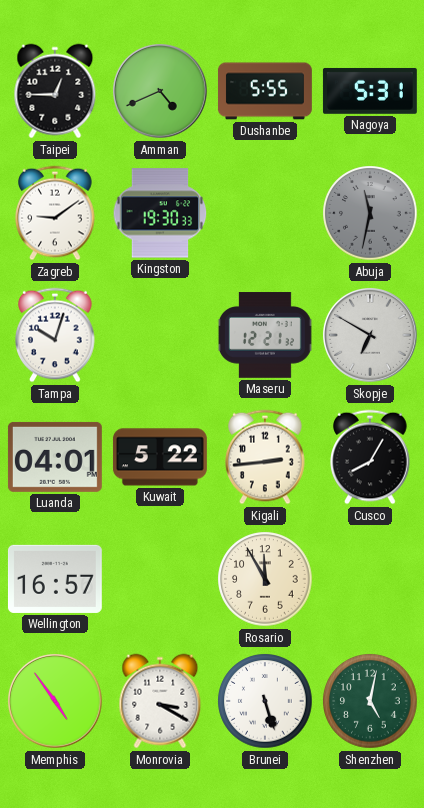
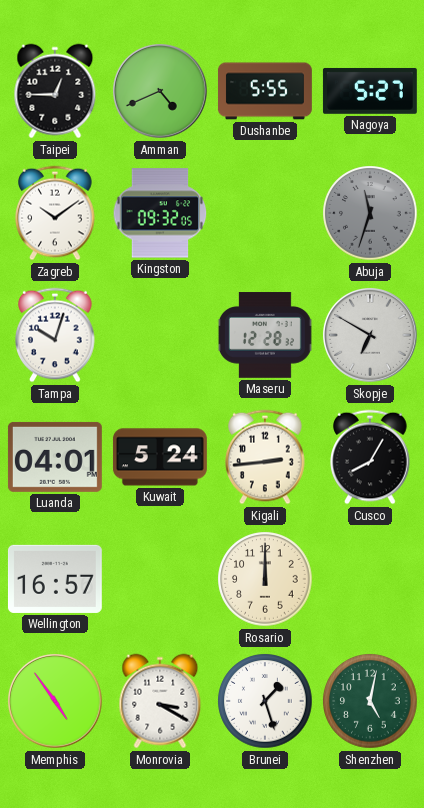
Nagoya: 5:31 -> 5:27
Zagreb: 9:09 -> 10:09
Kingston: 19:30 -> 09:32
Abuja: 11:32 -> 11:33
Maseru: 12:21 -> 12:28
Kuwait: 5:22 -> 5:24
Rosario: 11:55 -> 12:00
Brunei: 5:27 -> 1:27
